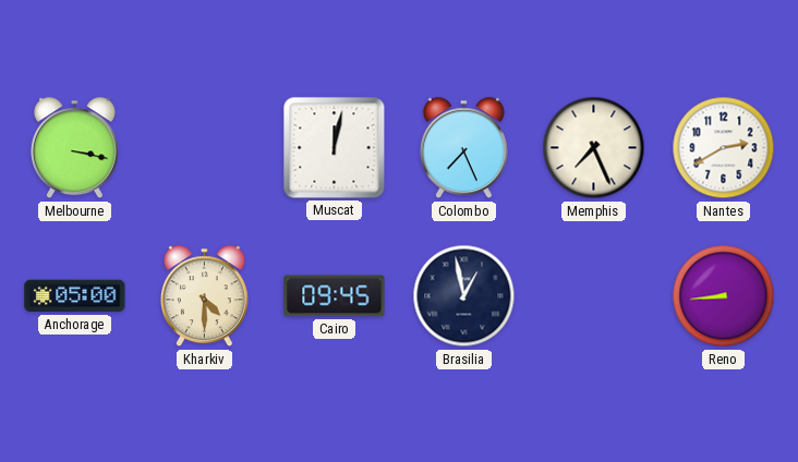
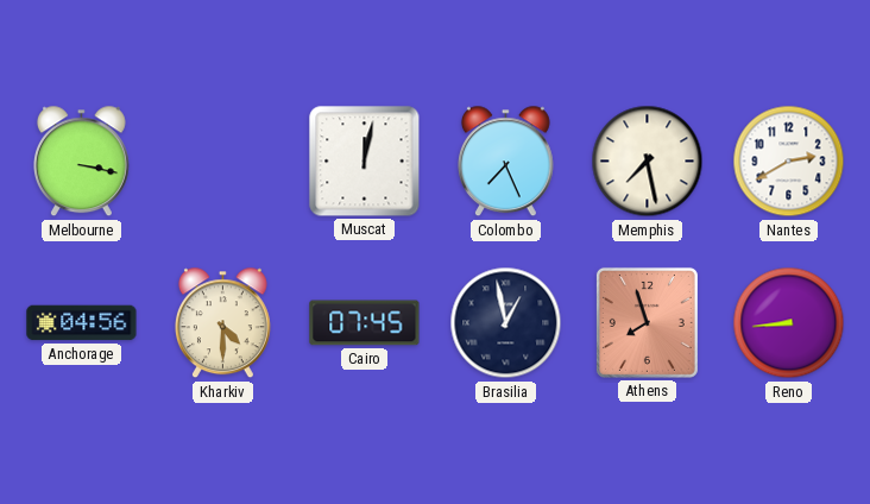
Memphis: 7:26 -> 7:28
Anchorage: 05:00 -> 04:56
Cairo: 09:45 -> 07:45
Athens: none -> 7:57
